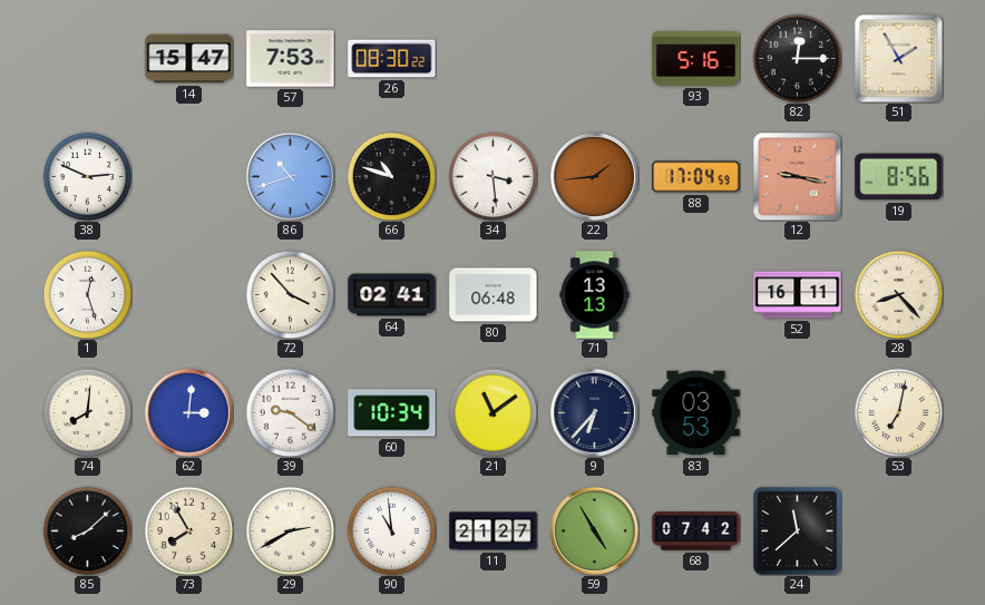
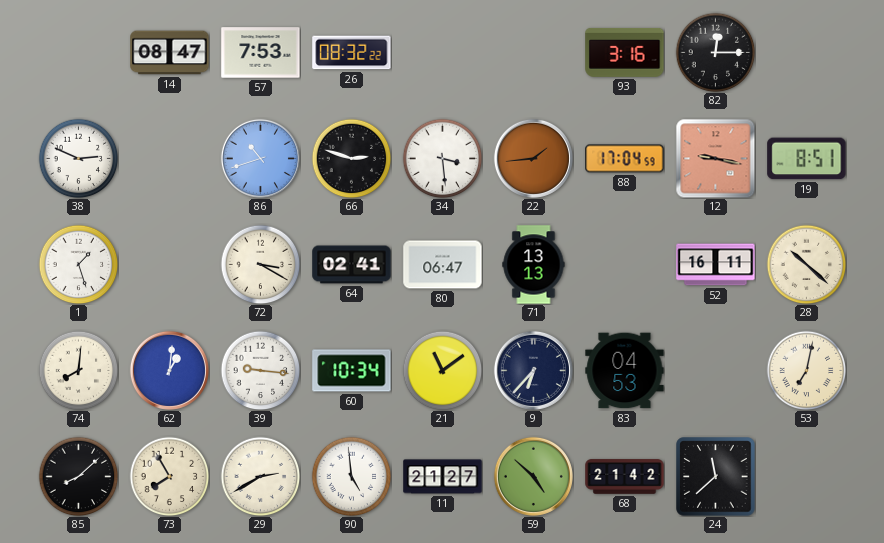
14: 15:47 -> 08:47
26: 08:30 -> 08:32
93: 5:16 -> 3:16
51: 1:55 -> none
66: 10:48 -> 2:48
19: 8:56 -> 8:51
1: 12:27 -> 1:27
72: 3:53 -> 3:20
80: 06:48 -> 06:47
28: 8:23 -> 10:22
62: 3:01 -> 1:01
39: 9:21 -> 9:16
83: 03:53 -> 04:53
90: 10:59 -> 4:59
59: 4:55 -> 4:52
68: 07:42 -> 21:42
